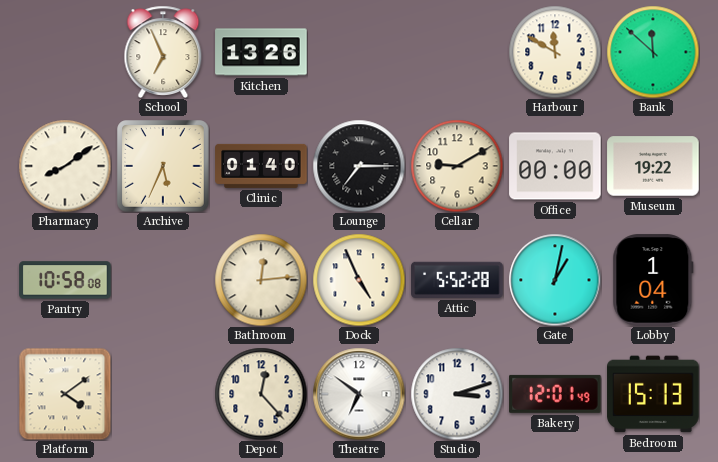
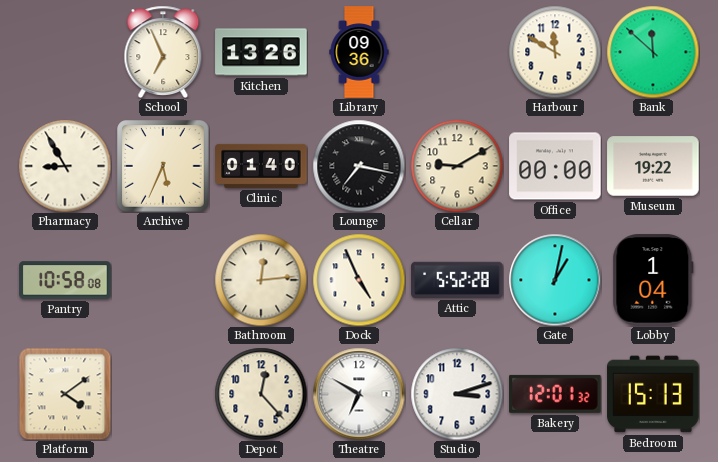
Library: none -> 09:36
Pharmacy: 8:09 -> 8:55
Lounge: 7:15 -> 7:17
Theatre: 6:51 -> 6:50
Bakery: 12:01:49 -> 12:01:32
